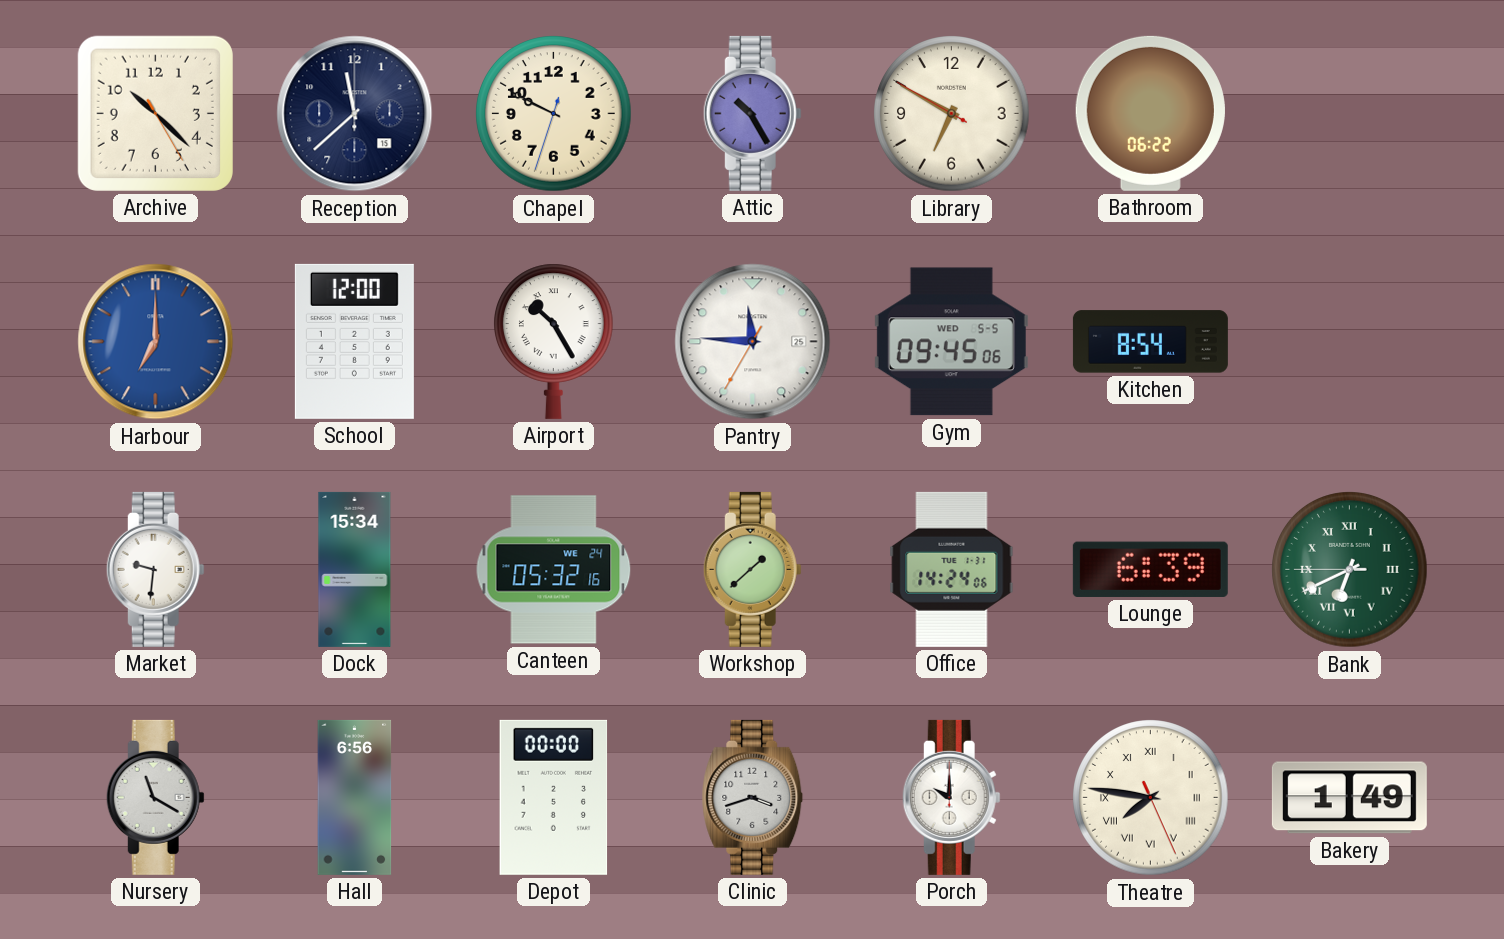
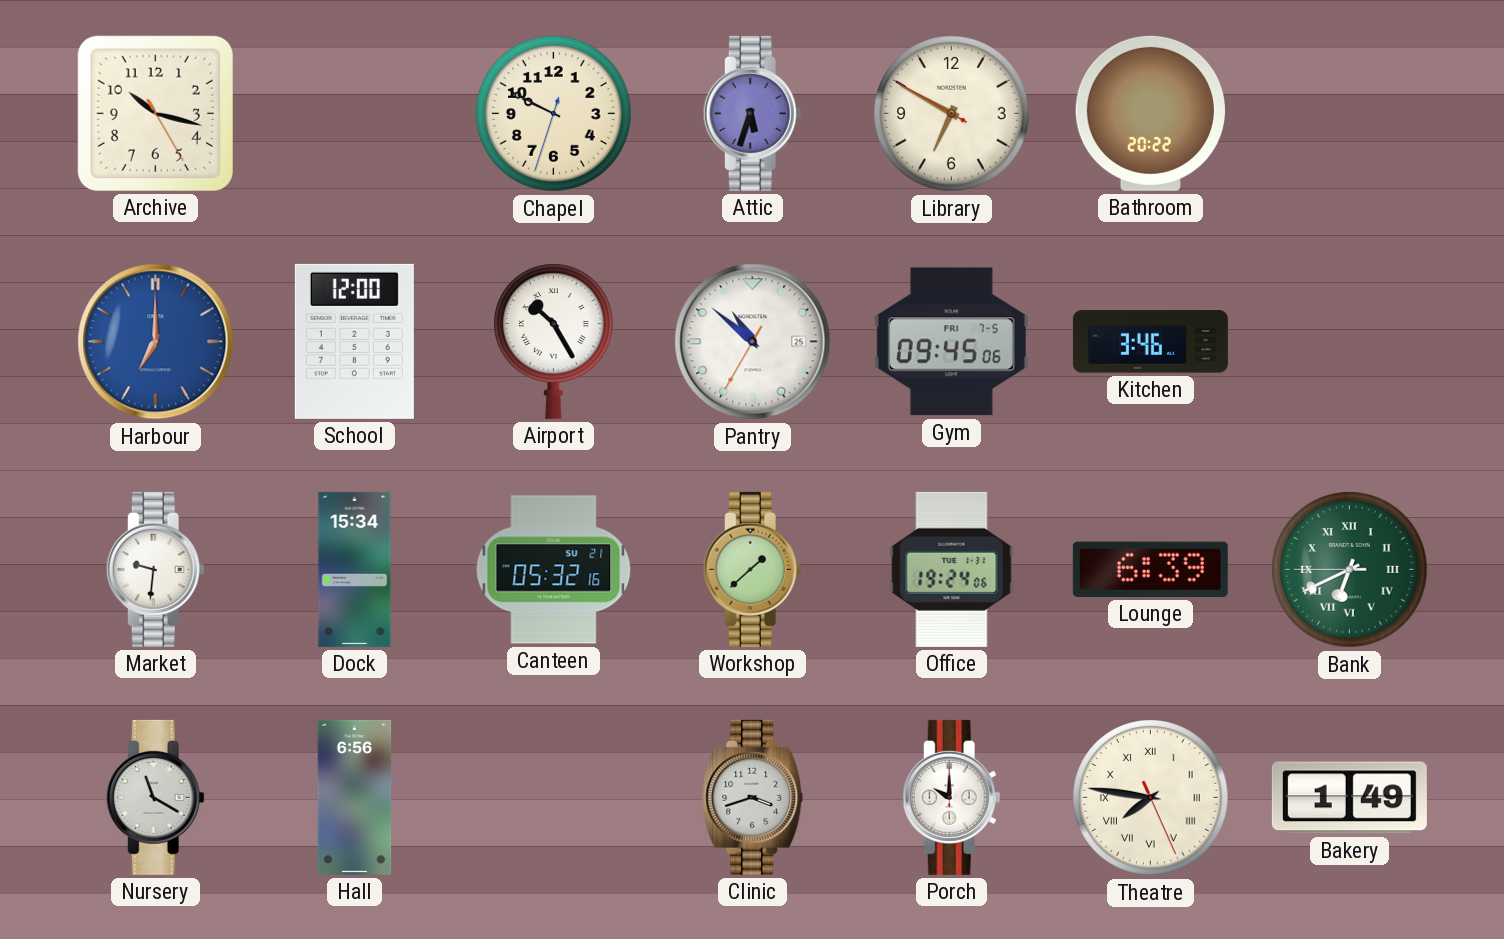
Archive: 10:22 -> 10:17
Reception: 11:38 -> none
Attic: 10:25 -> 5:33
Bathroom: 06:22 -> 20:22
Pantry: 11:45 -> 10:51
Gym date: WED 5-5 -> FRI 7-5
Kitchen: 8:54 -> 3:46
Canteen date: WE 24 -> SU 21
Office: 14:24 -> 19:24
Depot: 00:00 -> none
